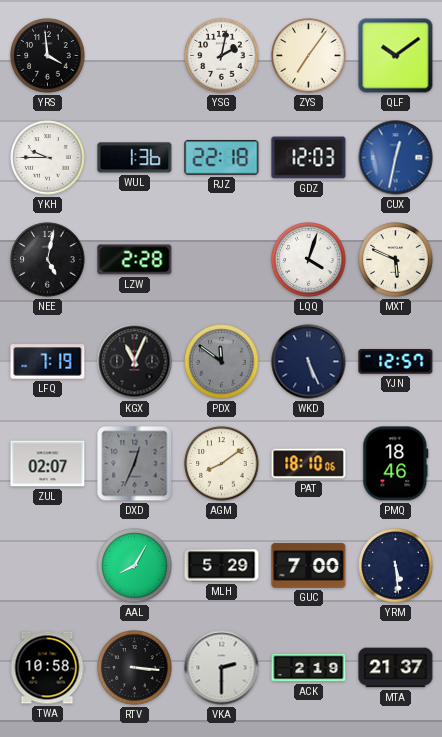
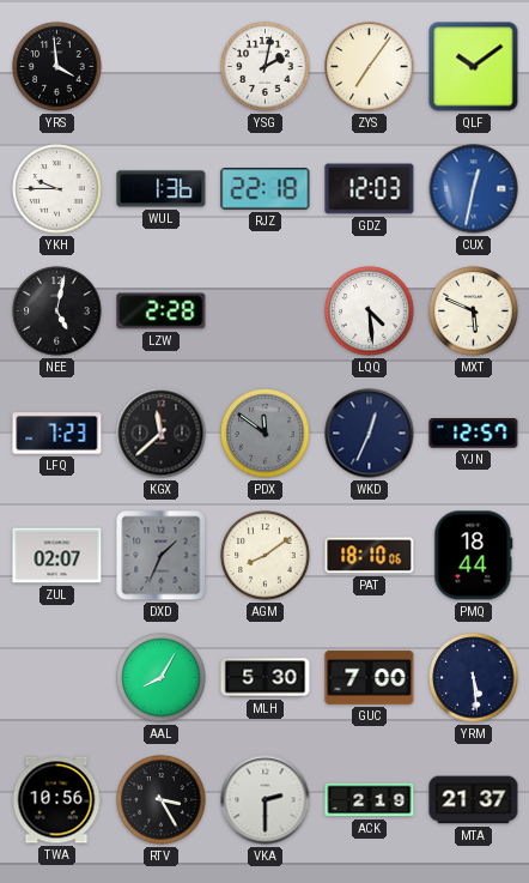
LQQ: 4:03 -> 4:29
LFQ: 7:19 -> 7:23
KGX: 11:04 -> 11:38
WKD: 5:26 -> 12:34
DXD: 12:34 -> 1:34
PMQ: 18:46 -> 18:44
MLH: 5:29 -> 5:30
TWA: 10:58 -> 10:56
RTV: 3:16 -> 3:25
